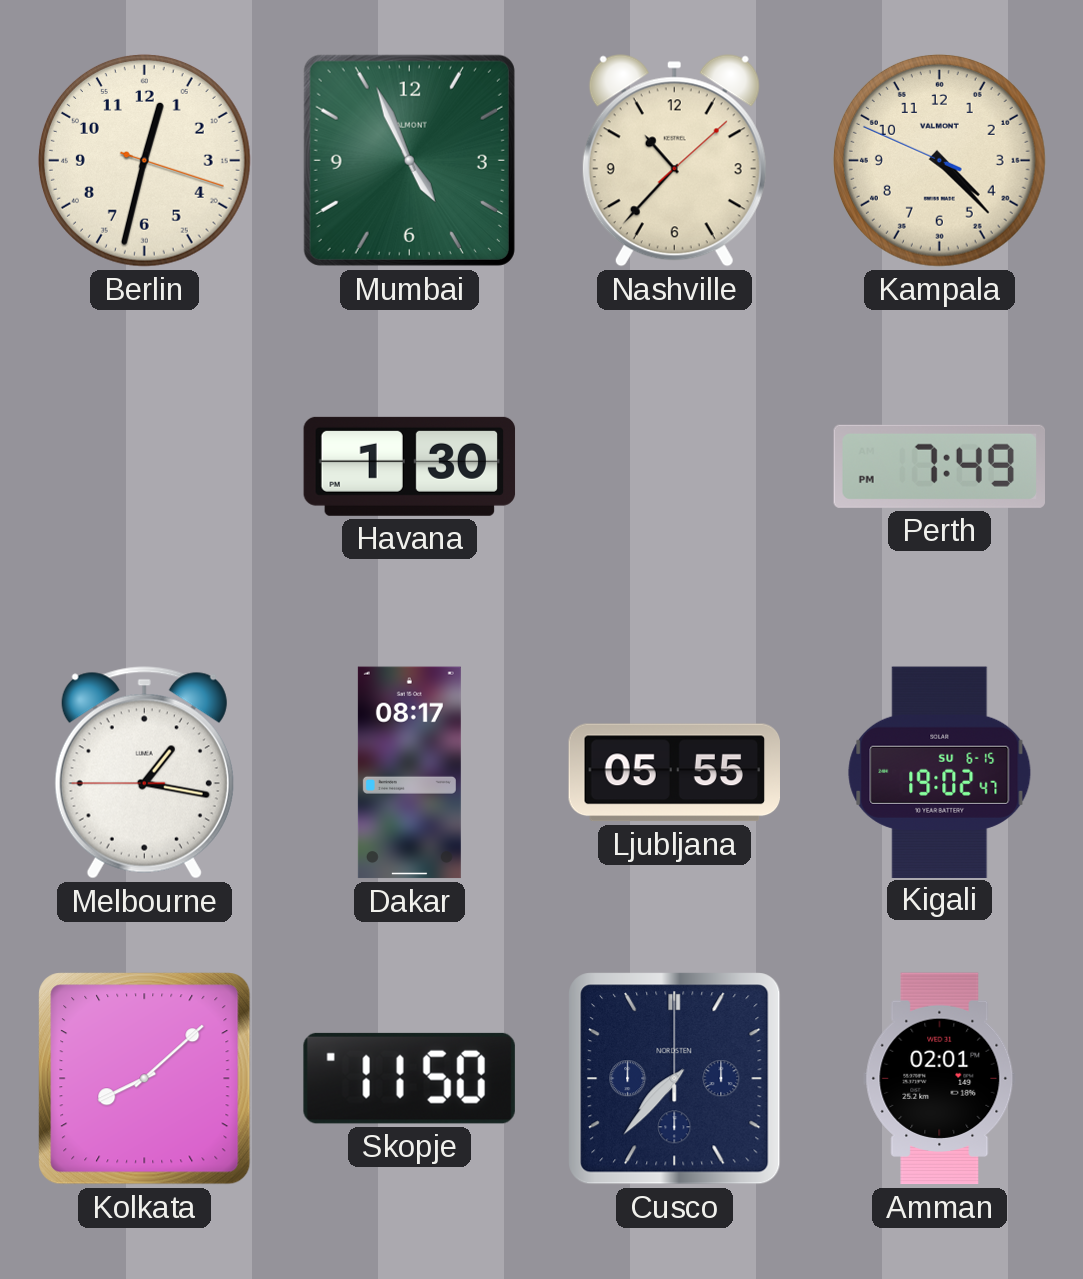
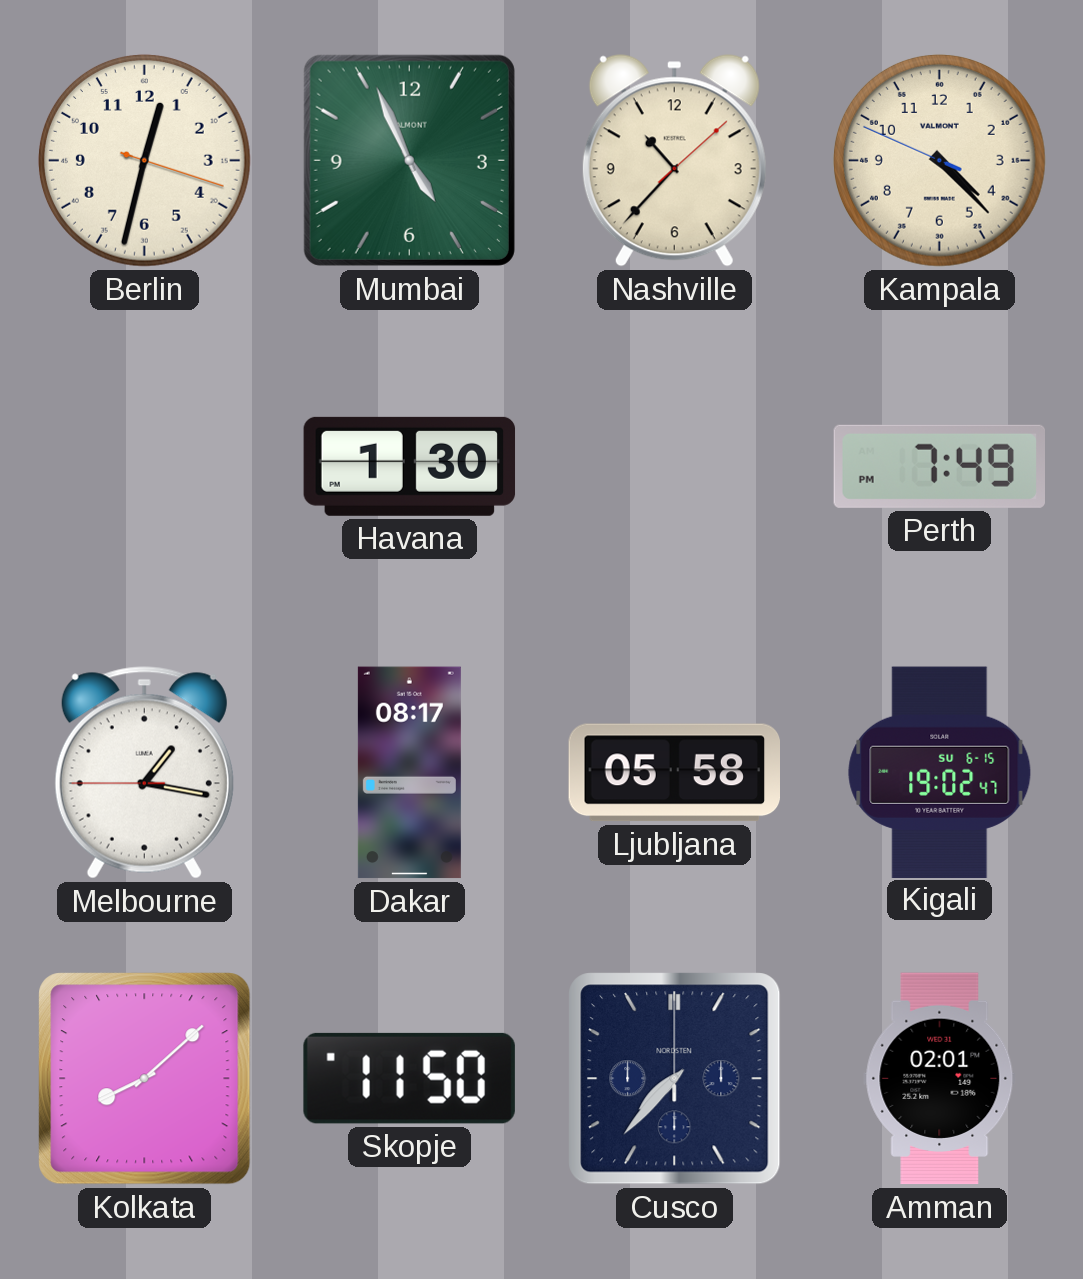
Ljubljana: 05:55 -> 05:58
